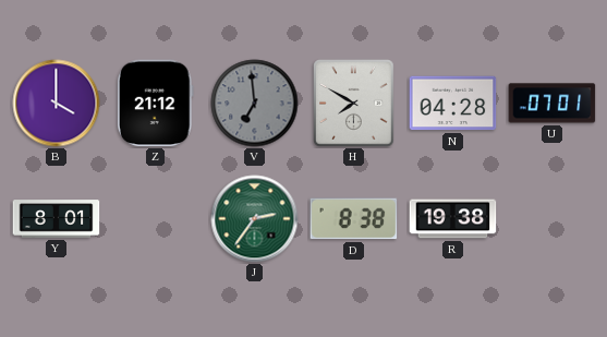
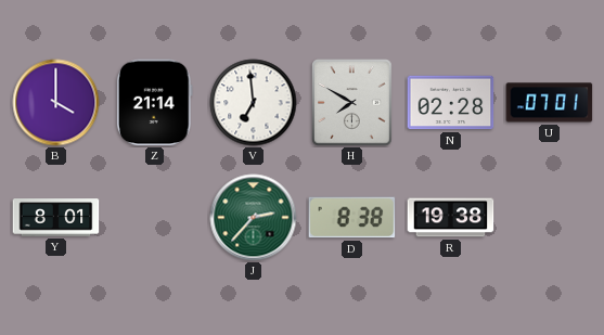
Z: 21:12 -> 21:14
V dial: grey -> white
N: 04:28 -> 02:28
J: 2:36 -> 2:37
